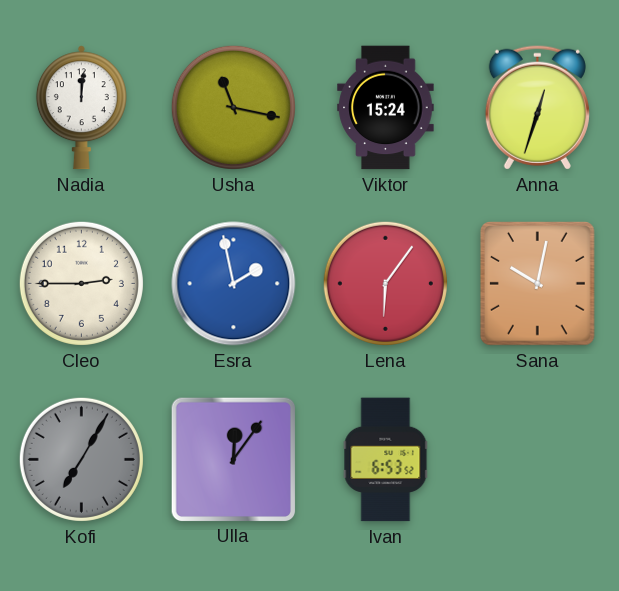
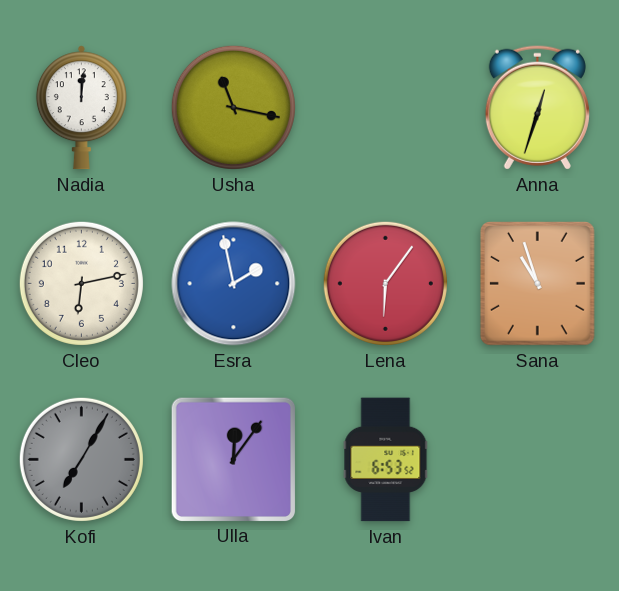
Viktor: 15:24 -> none
Cleo: 2:45 -> 6:13
Sana: 10:02 -> 10:57
